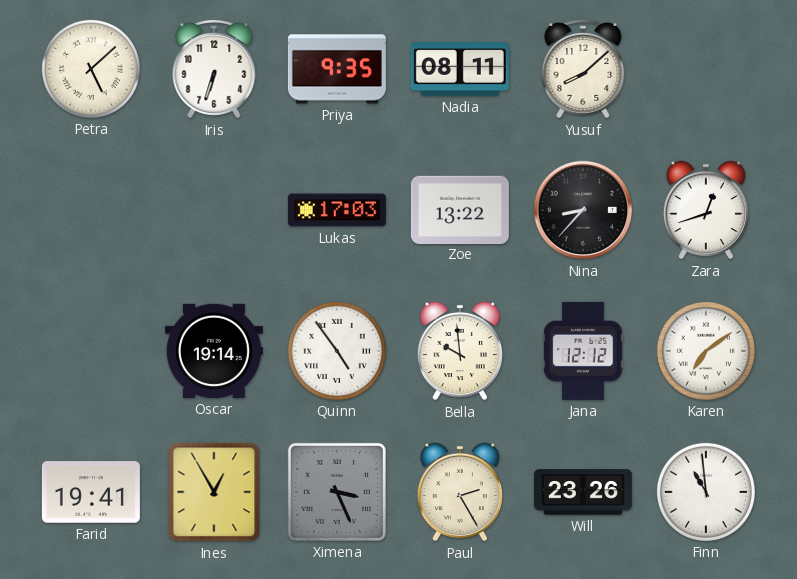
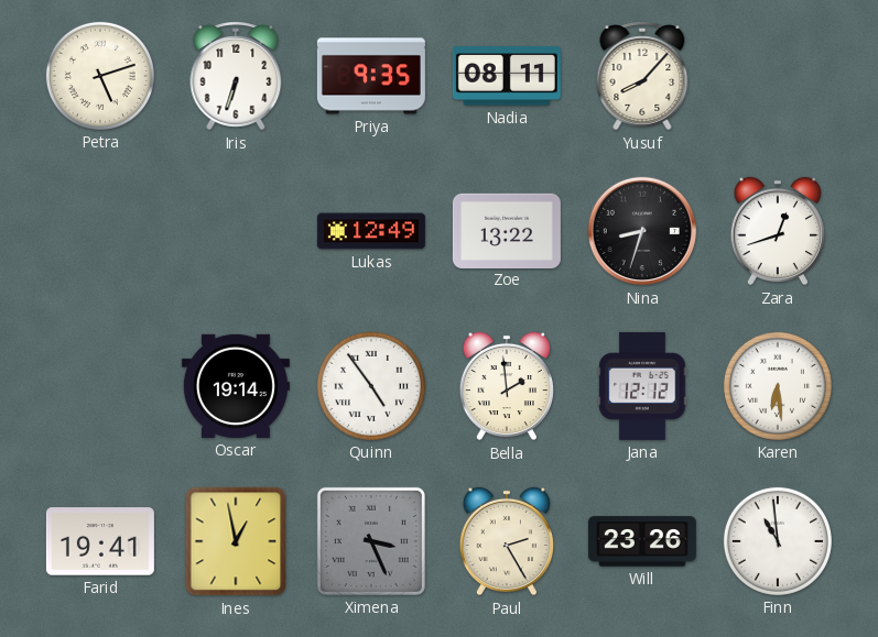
Petra: 5:08 -> 5:12
Yusuf: 8:08 -> 8:07
Lukas: 17:03 -> 12:49
Nina: 8:37 -> 8:33
Bella: 9:59 -> 1:59
Karen: 7:09 -> 6:29
Ines: 12:55 -> 12:58
